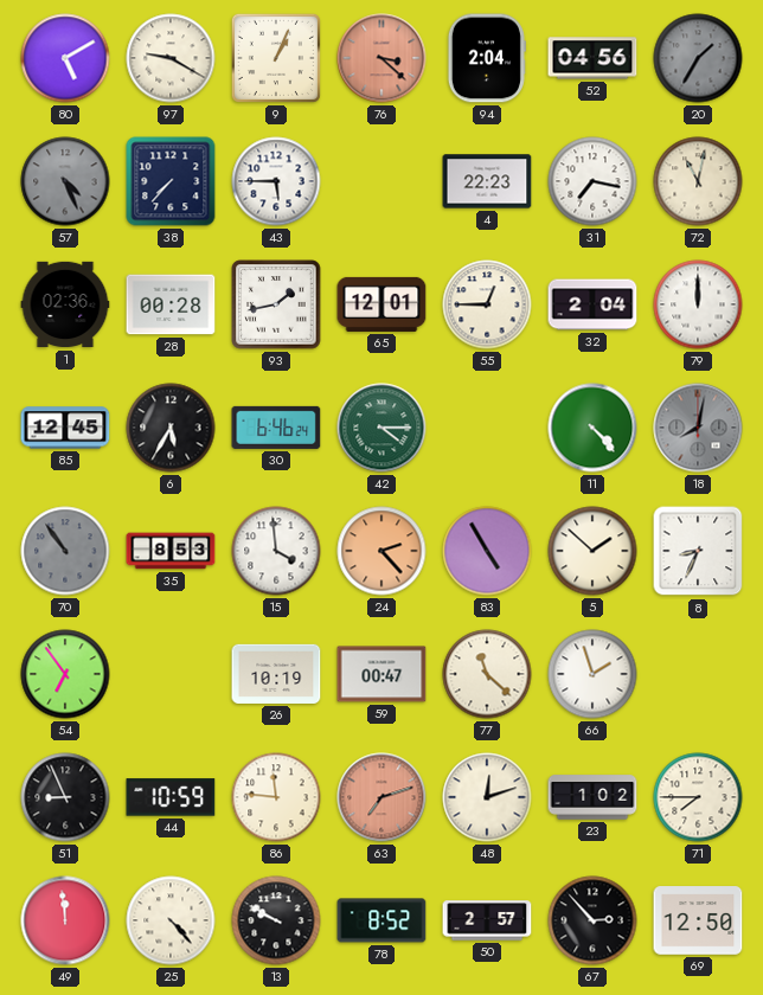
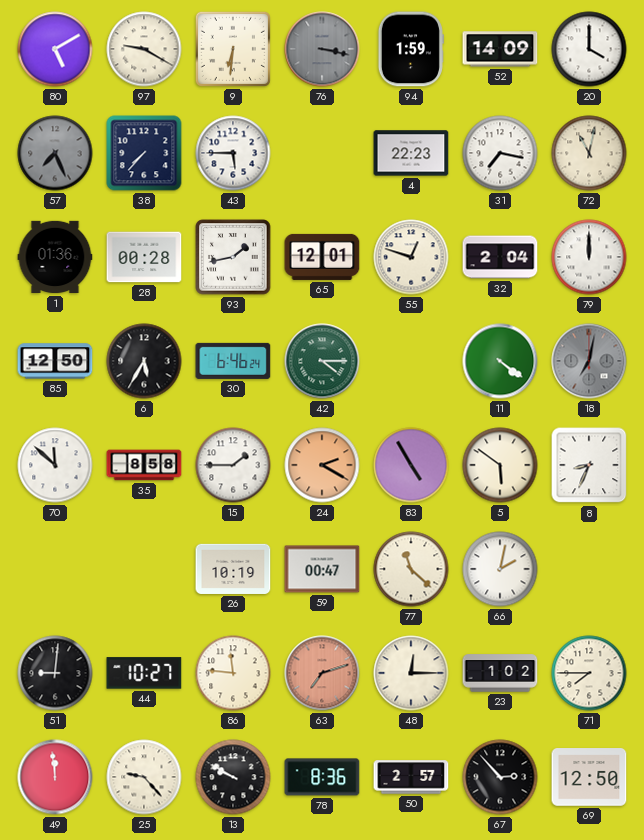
9: 1:04 -> 6:31
76: 3:22 -> 3:17
76 dial: salmon -> grey
94: 2:04 -> 1:59
52: 04:56 -> 14:09
20: 1:35 -> 4:00
20 dial: grey -> white
57: 4:26 -> 7:26
1: 02:36 -> 01:36
55: 12:45 -> 12:48
85: 12:45 -> 12:50
11: 4:23 -> 4:21
18: 8:02 -> 7:02
70: 10:54 -> 11:52
70 dial: grey -> white
35: 8:53 -> 8:58
15: 3:59 -> 1:45
24: 2:23 -> 2:20
5: 1:52 -> 5:51
54: 6:54 -> none
66: 1:57 -> 2:02
51: 8:56 -> 9:01
44: 10:59 -> 10:27
48: 12:12 -> 12:15
25: 4:23 -> 9:23
78: 8:52 -> 8:36
